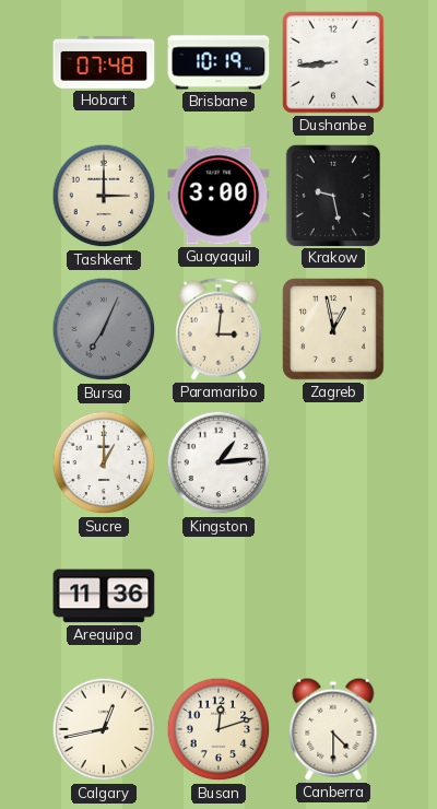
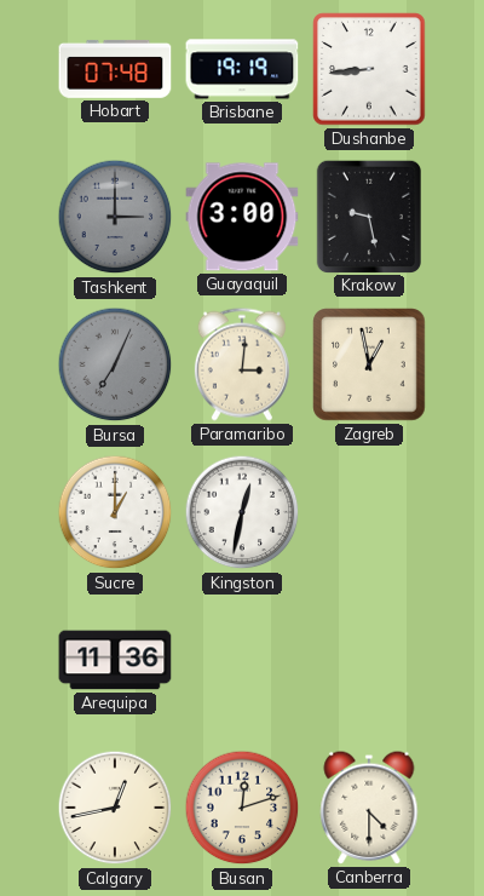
Brisbane: 10:19 -> 19:19
Tashkent dial: cream -> grey
Kingston: 1:14 -> 12:32
